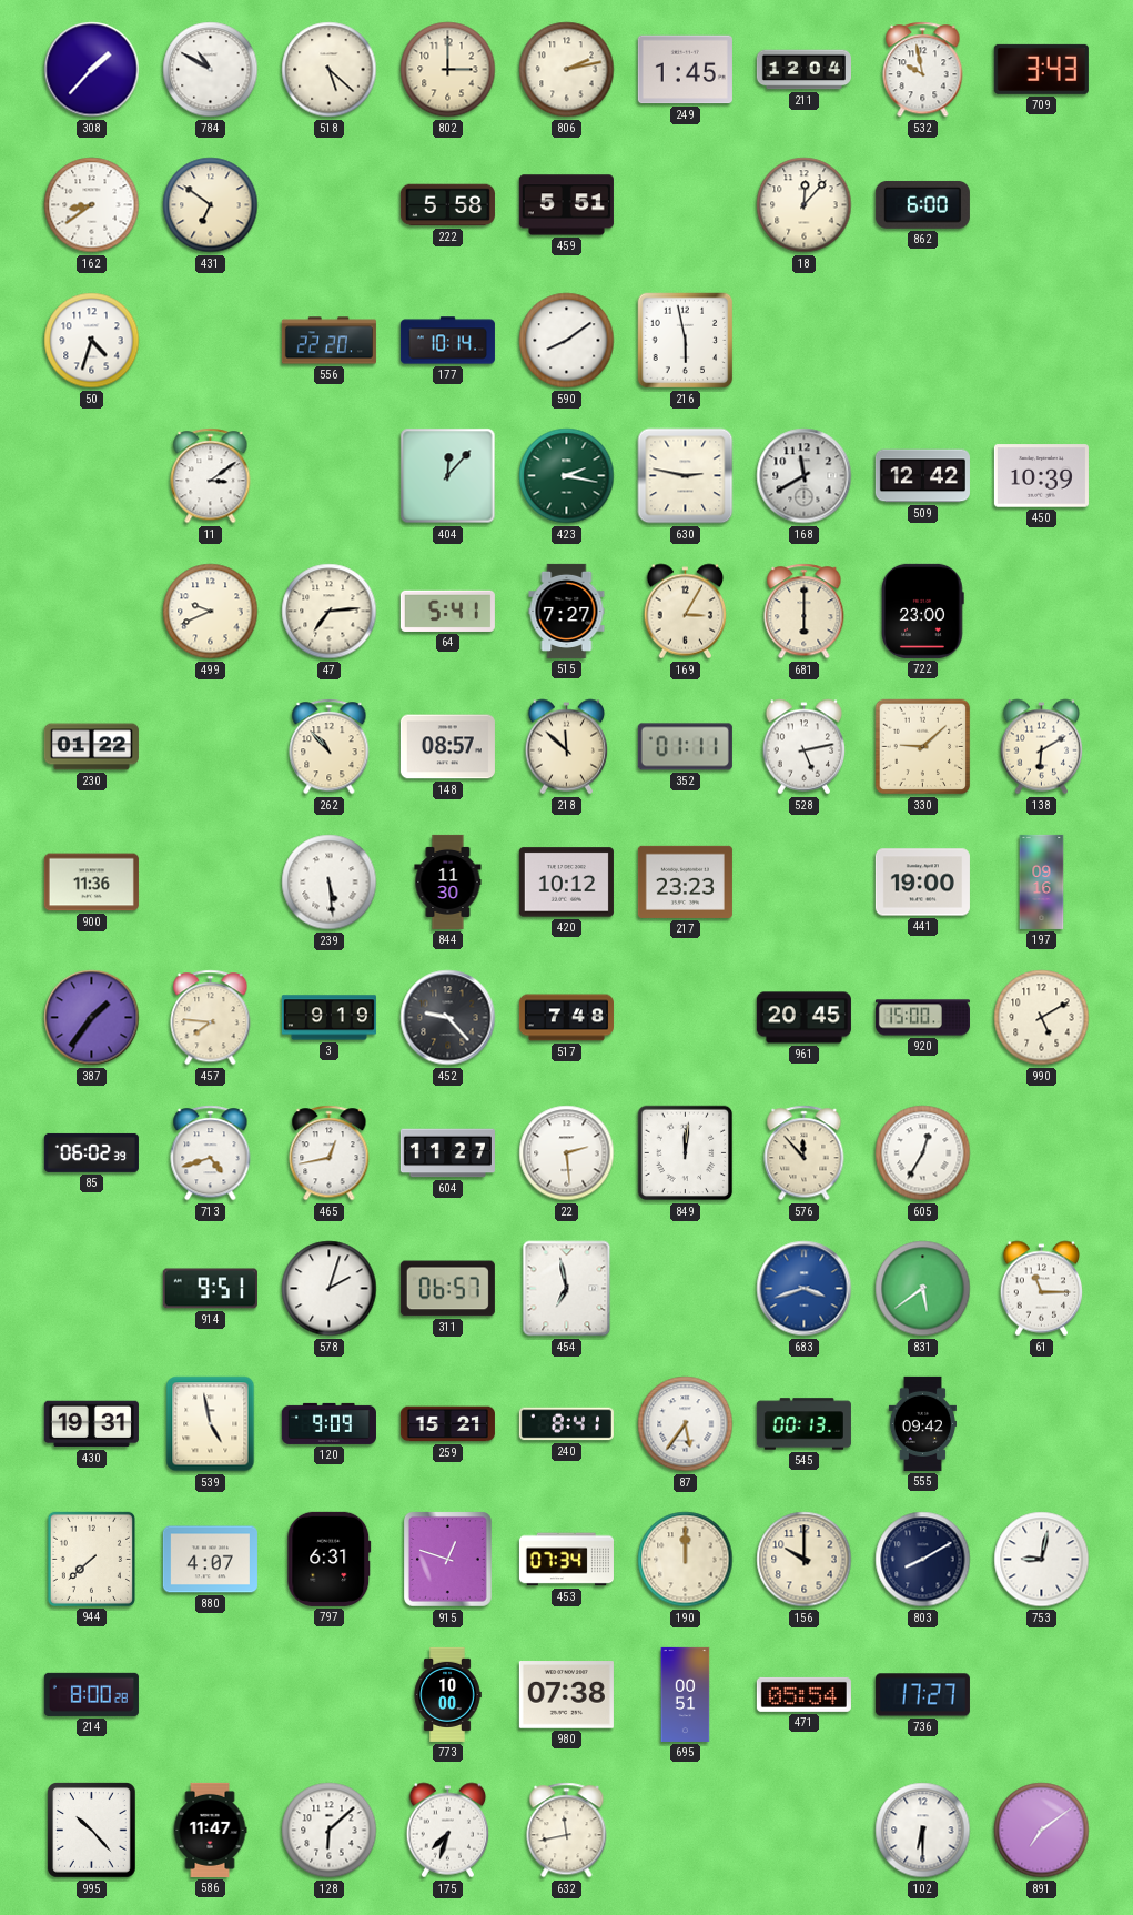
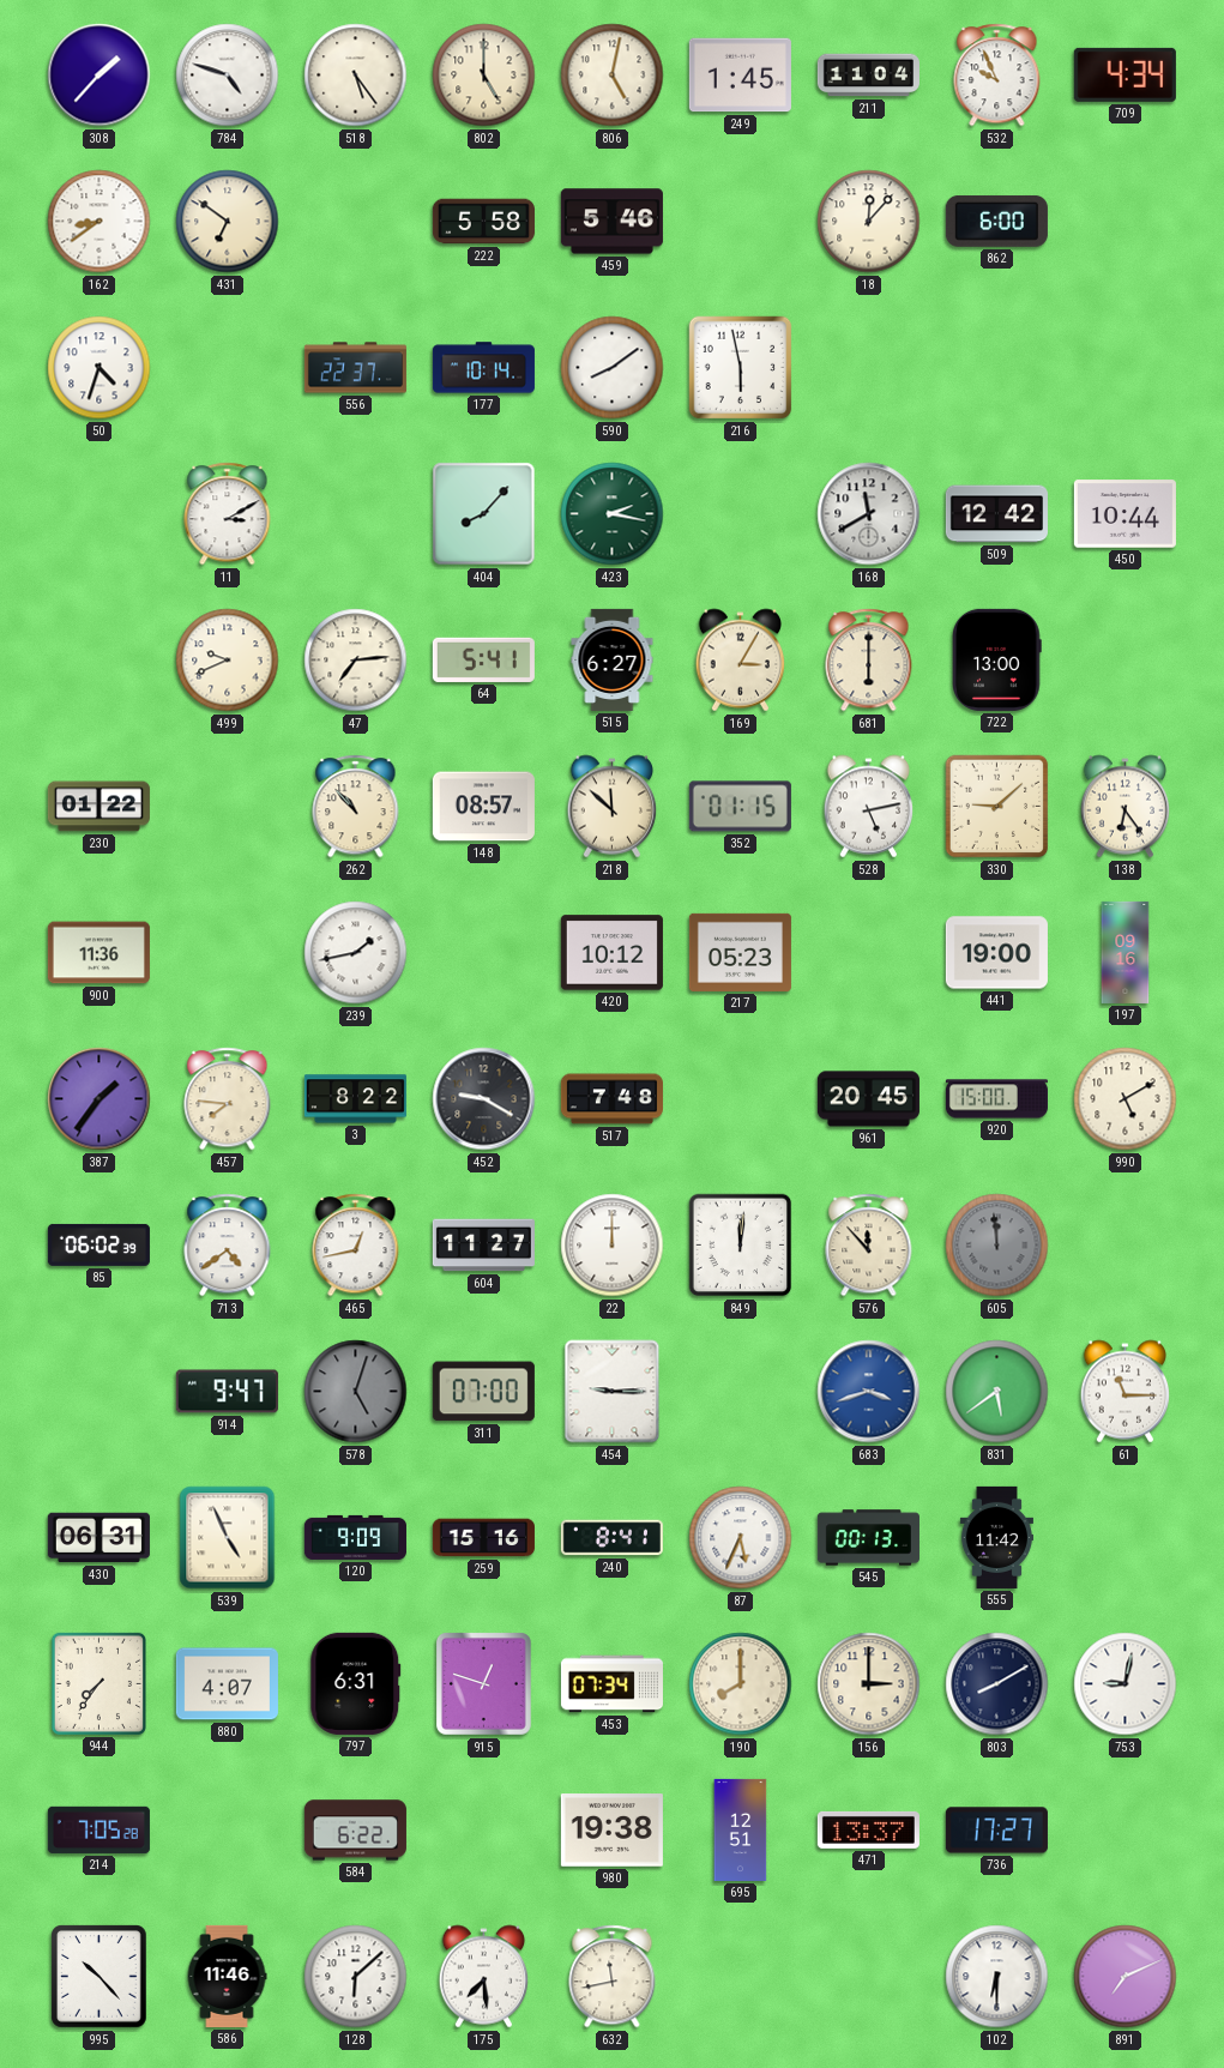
784: 10:50 -> 4:48
518: 5:22 -> 5:24
802: 3:00 -> 5:00
806: 2:13 -> 5:02
211: 12:04 -> 11:04
532: 9:58 -> 9:56
709: 3:43 -> 4:34
459: 5:51 -> 5:46
556: 22:20 -> 22:37
11: 3:09 -> 3:10
404: 12:07 -> 8:07
630: 2:47 -> none
450: 10:39 -> 10:44
515: 7:27 -> 6:27
722: 23:00 -> 13:00
352: 01:11 -> 01:15
138: 6:10 -> 6:24
239: 5:29 -> 1:43
844: 11:30 -> none
217: 23:23 -> 05:23
3: 9:19 -> 8:22
452: 9:23 -> 9:20
713: 4:42 -> 4:39
22: 2:29 -> 12:00
605: 12:35 -> 11:59
605 dial: white -> grey
914: 9:51 -> 9:47
578: 2:03 -> 5:03
578 dial: white -> grey
311: 06:57 -> 07:00
454: 6:58 -> 9:15
430: 19:31 -> 06:31
539: 4:58 -> 4:56
259: 15:21 -> 15:16
87: 5:36 -> 5:34
555: 09:42 -> 11:42
944: 7:38 -> 7:36
190: 12:00 -> 8:00
156: 10:00 -> 3:00
214: 8:00 -> 7:05
584: none -> 6:22
773: 10:00 -> none
980: 07:38 -> 19:38
695: 00:51 -> 12:51
471: 05:54 -> 13:37
586: 11:47 -> 11:46
175: 7:33 -> 7:29
891: 7:09 -> 7:11
